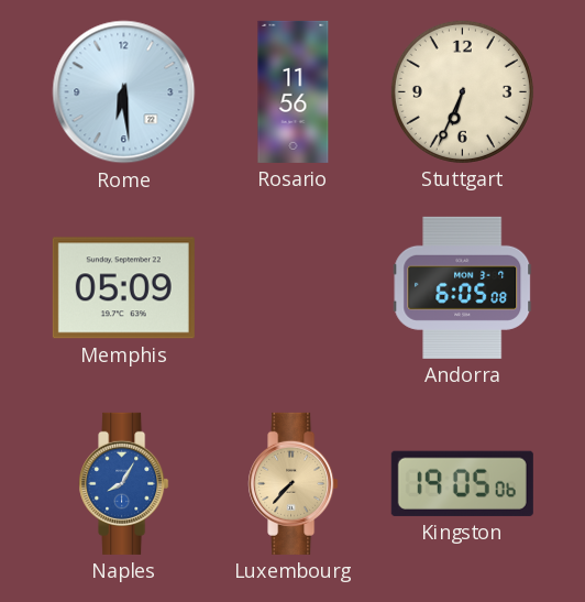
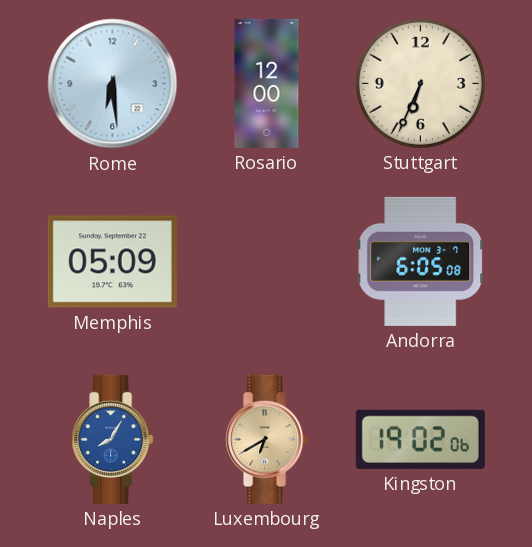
Rosario: 11:56 -> 12:00
Luxembourg: 7:37 -> 6:40
Kingston: 19:05 -> 19:02
